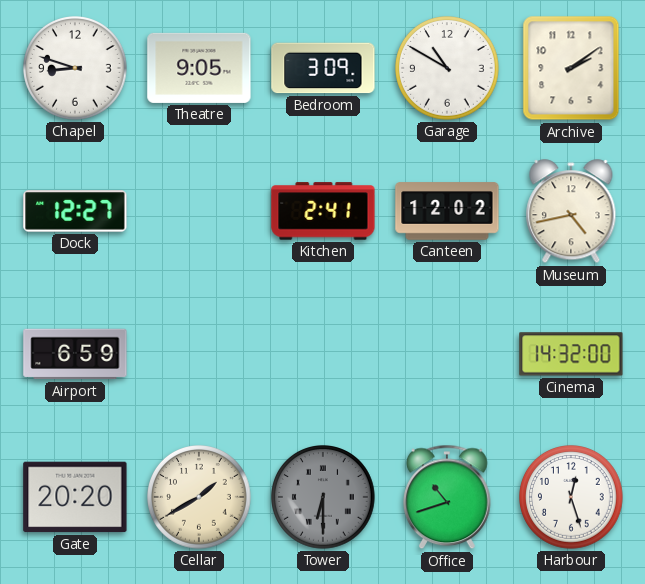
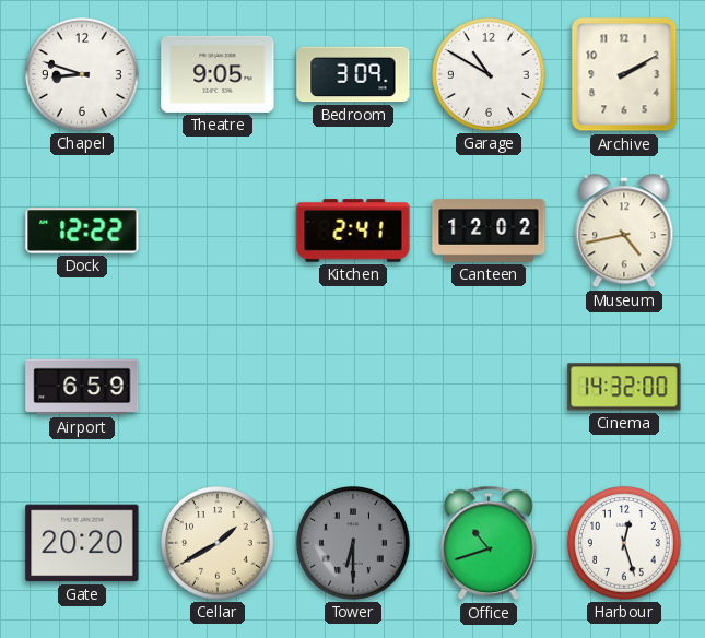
Archive: 2:09 -> 2:10
Dock: 12:27 -> 12:22
